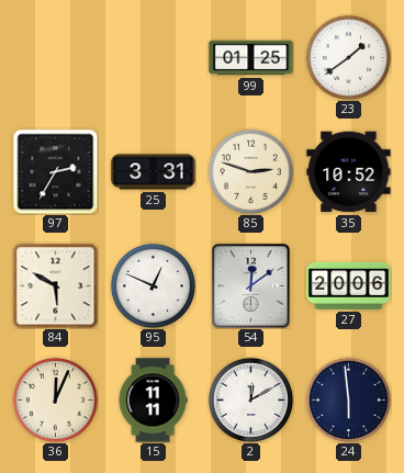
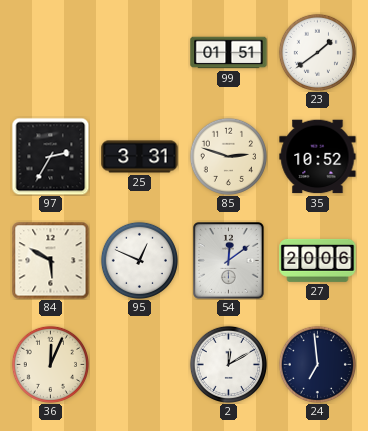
99: 01:25 -> 01:51
15: 11:11 -> none
24: 5:59 -> 6:59
